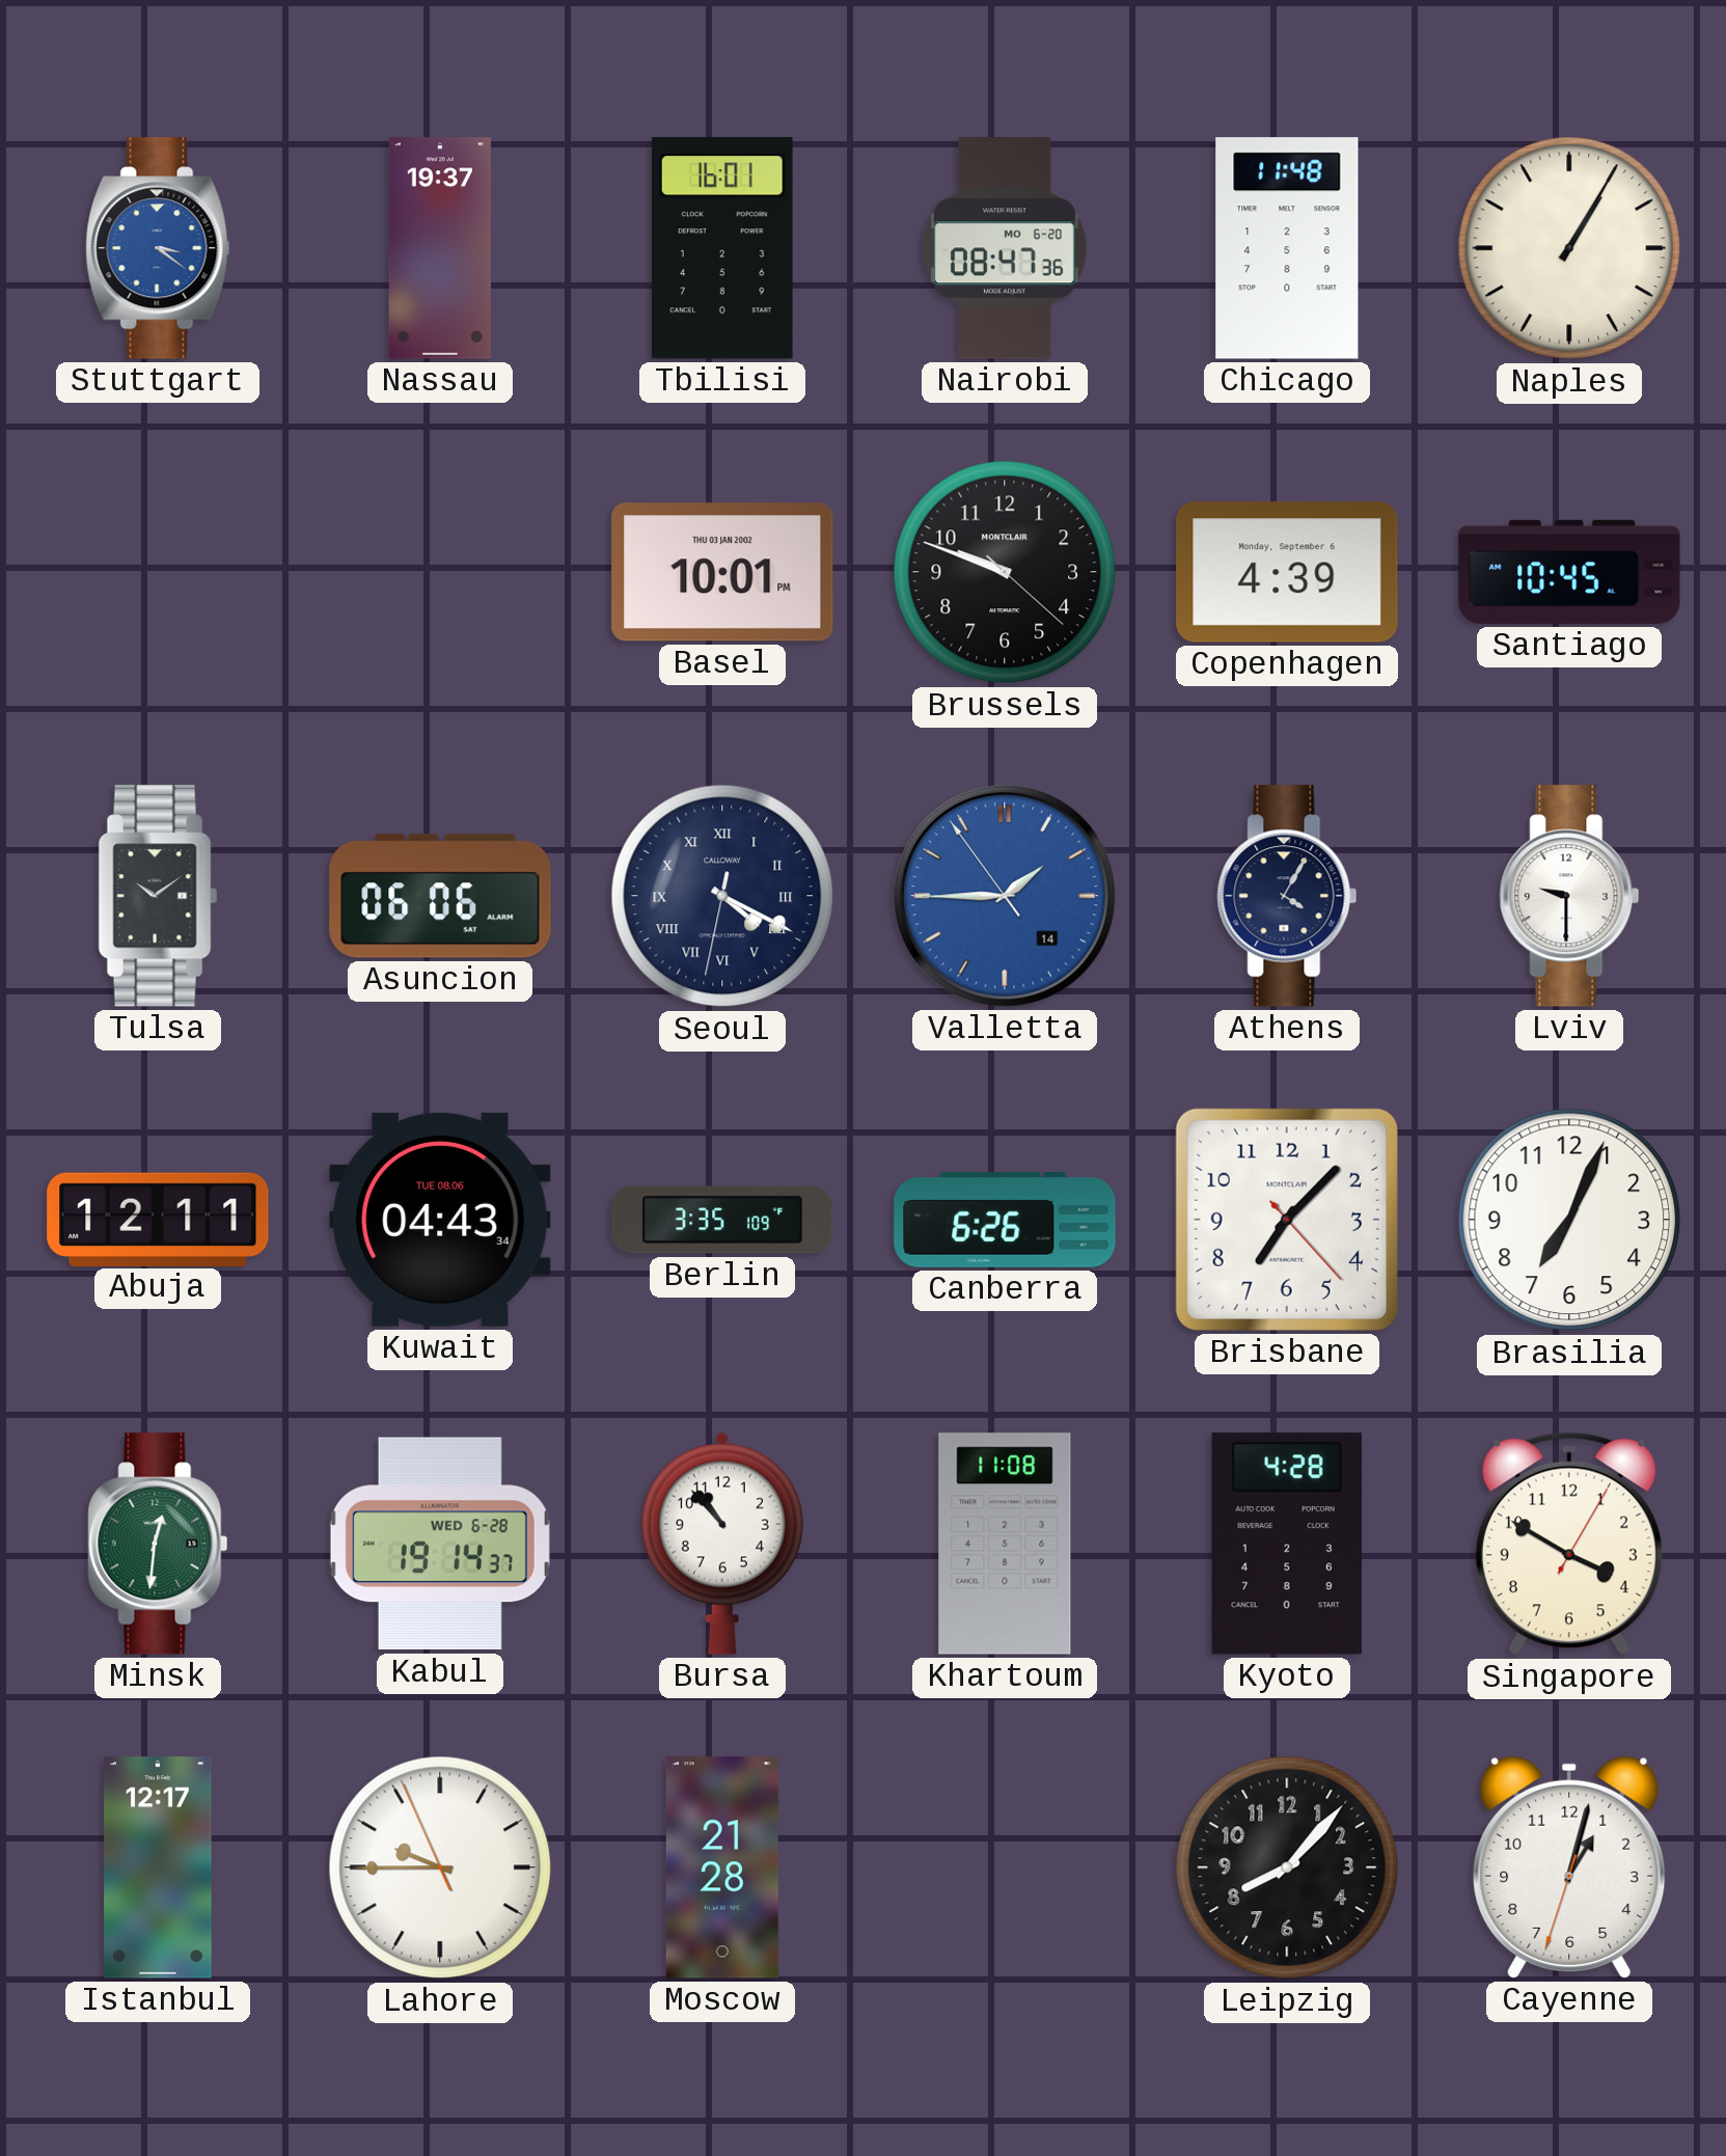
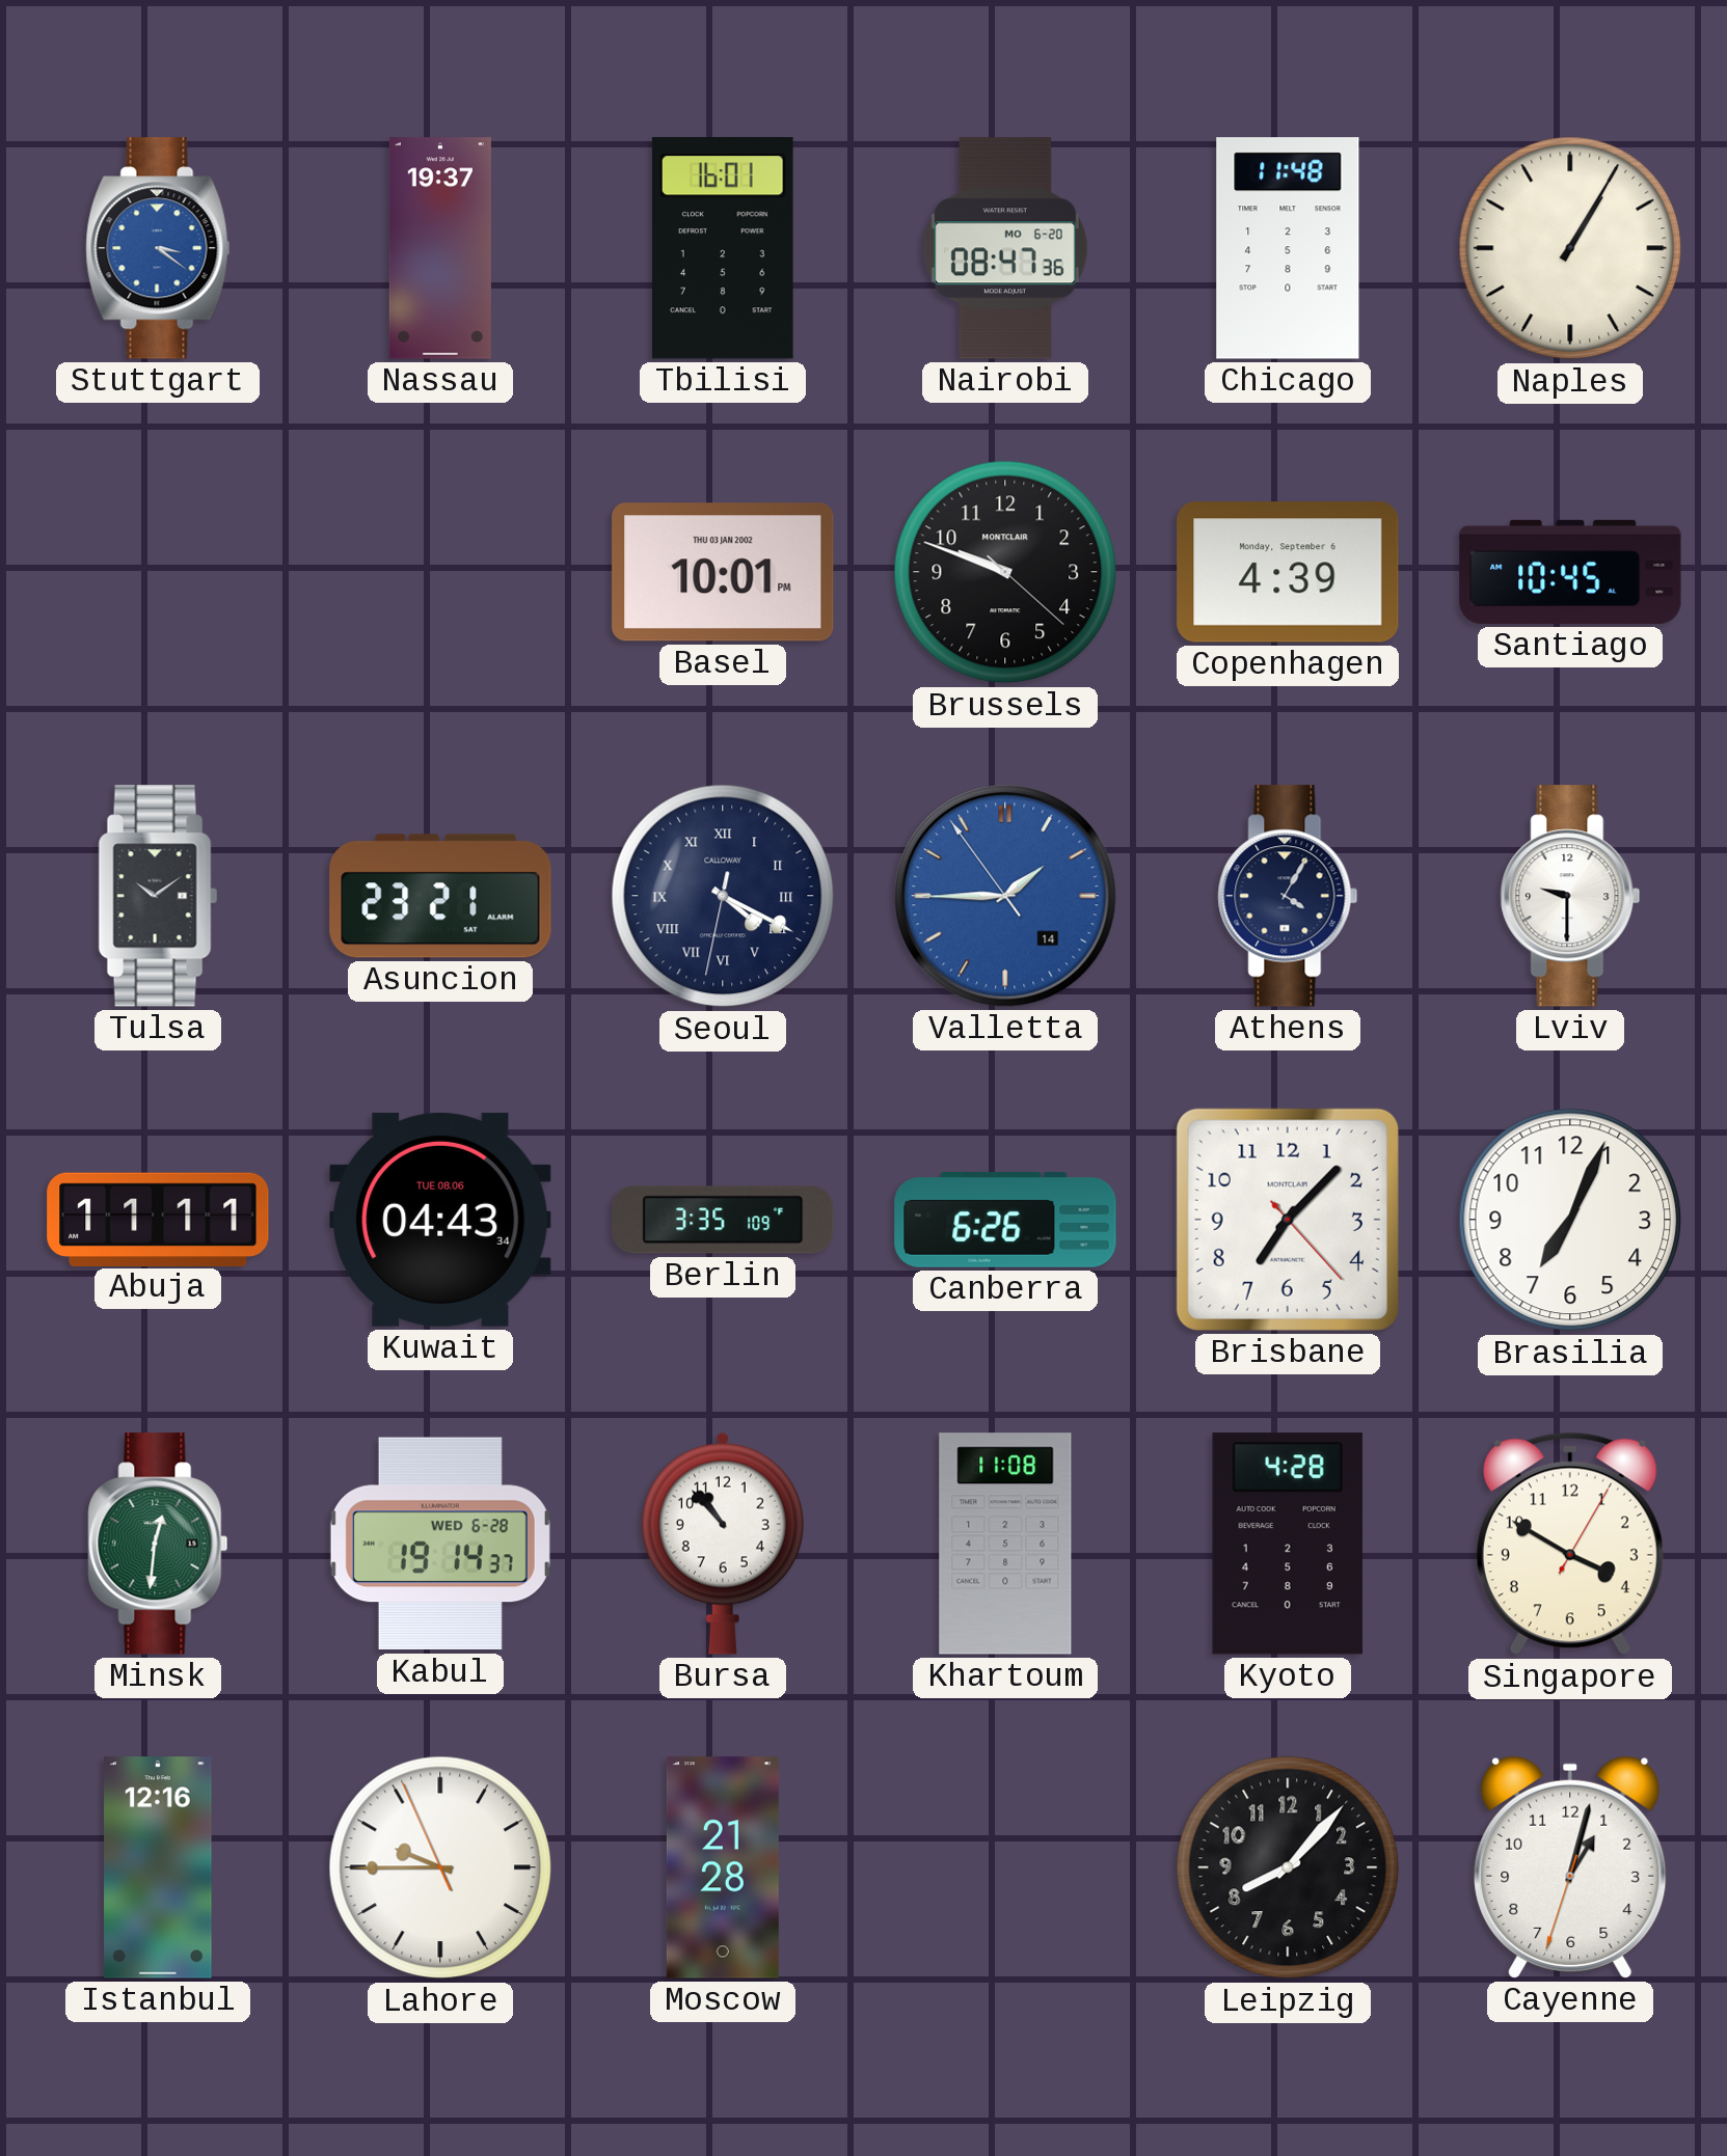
Asuncion: 06:06 -> 23:21
Abuja: 12:11 -> 11:11
Istanbul: 12:17 -> 12:16
